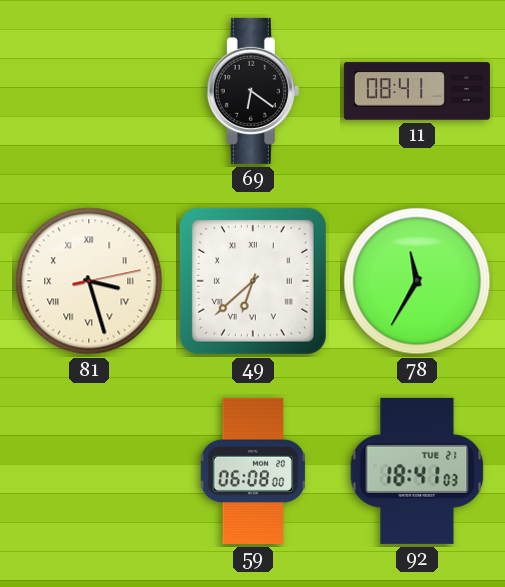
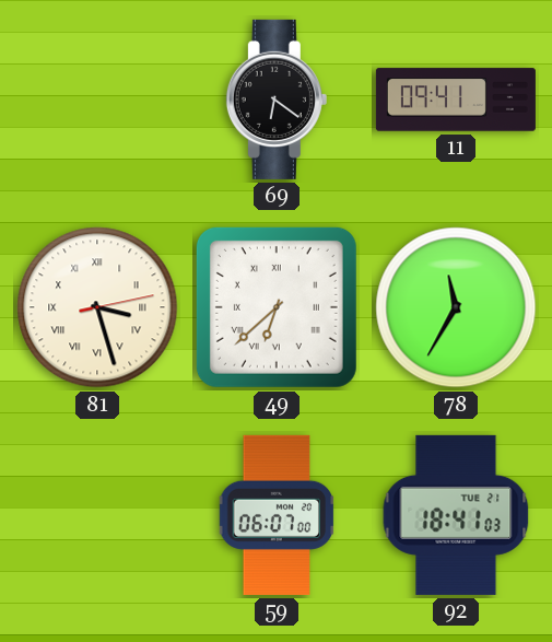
11: 08:41 -> 09:41
59: 06:08 -> 06:07
